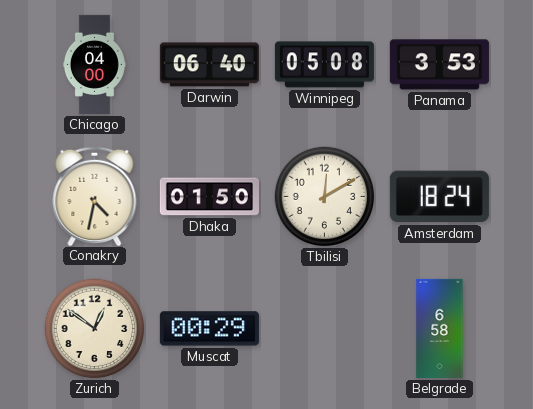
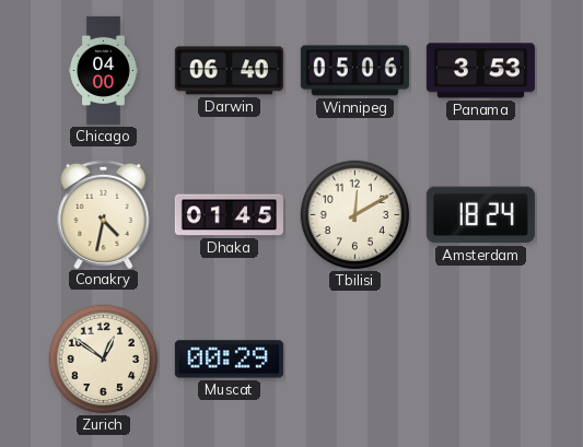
Winnipeg: 05:08 -> 05:06
Dhaka: 01:50 -> 01:45
Belgrade: 6:58 -> none
